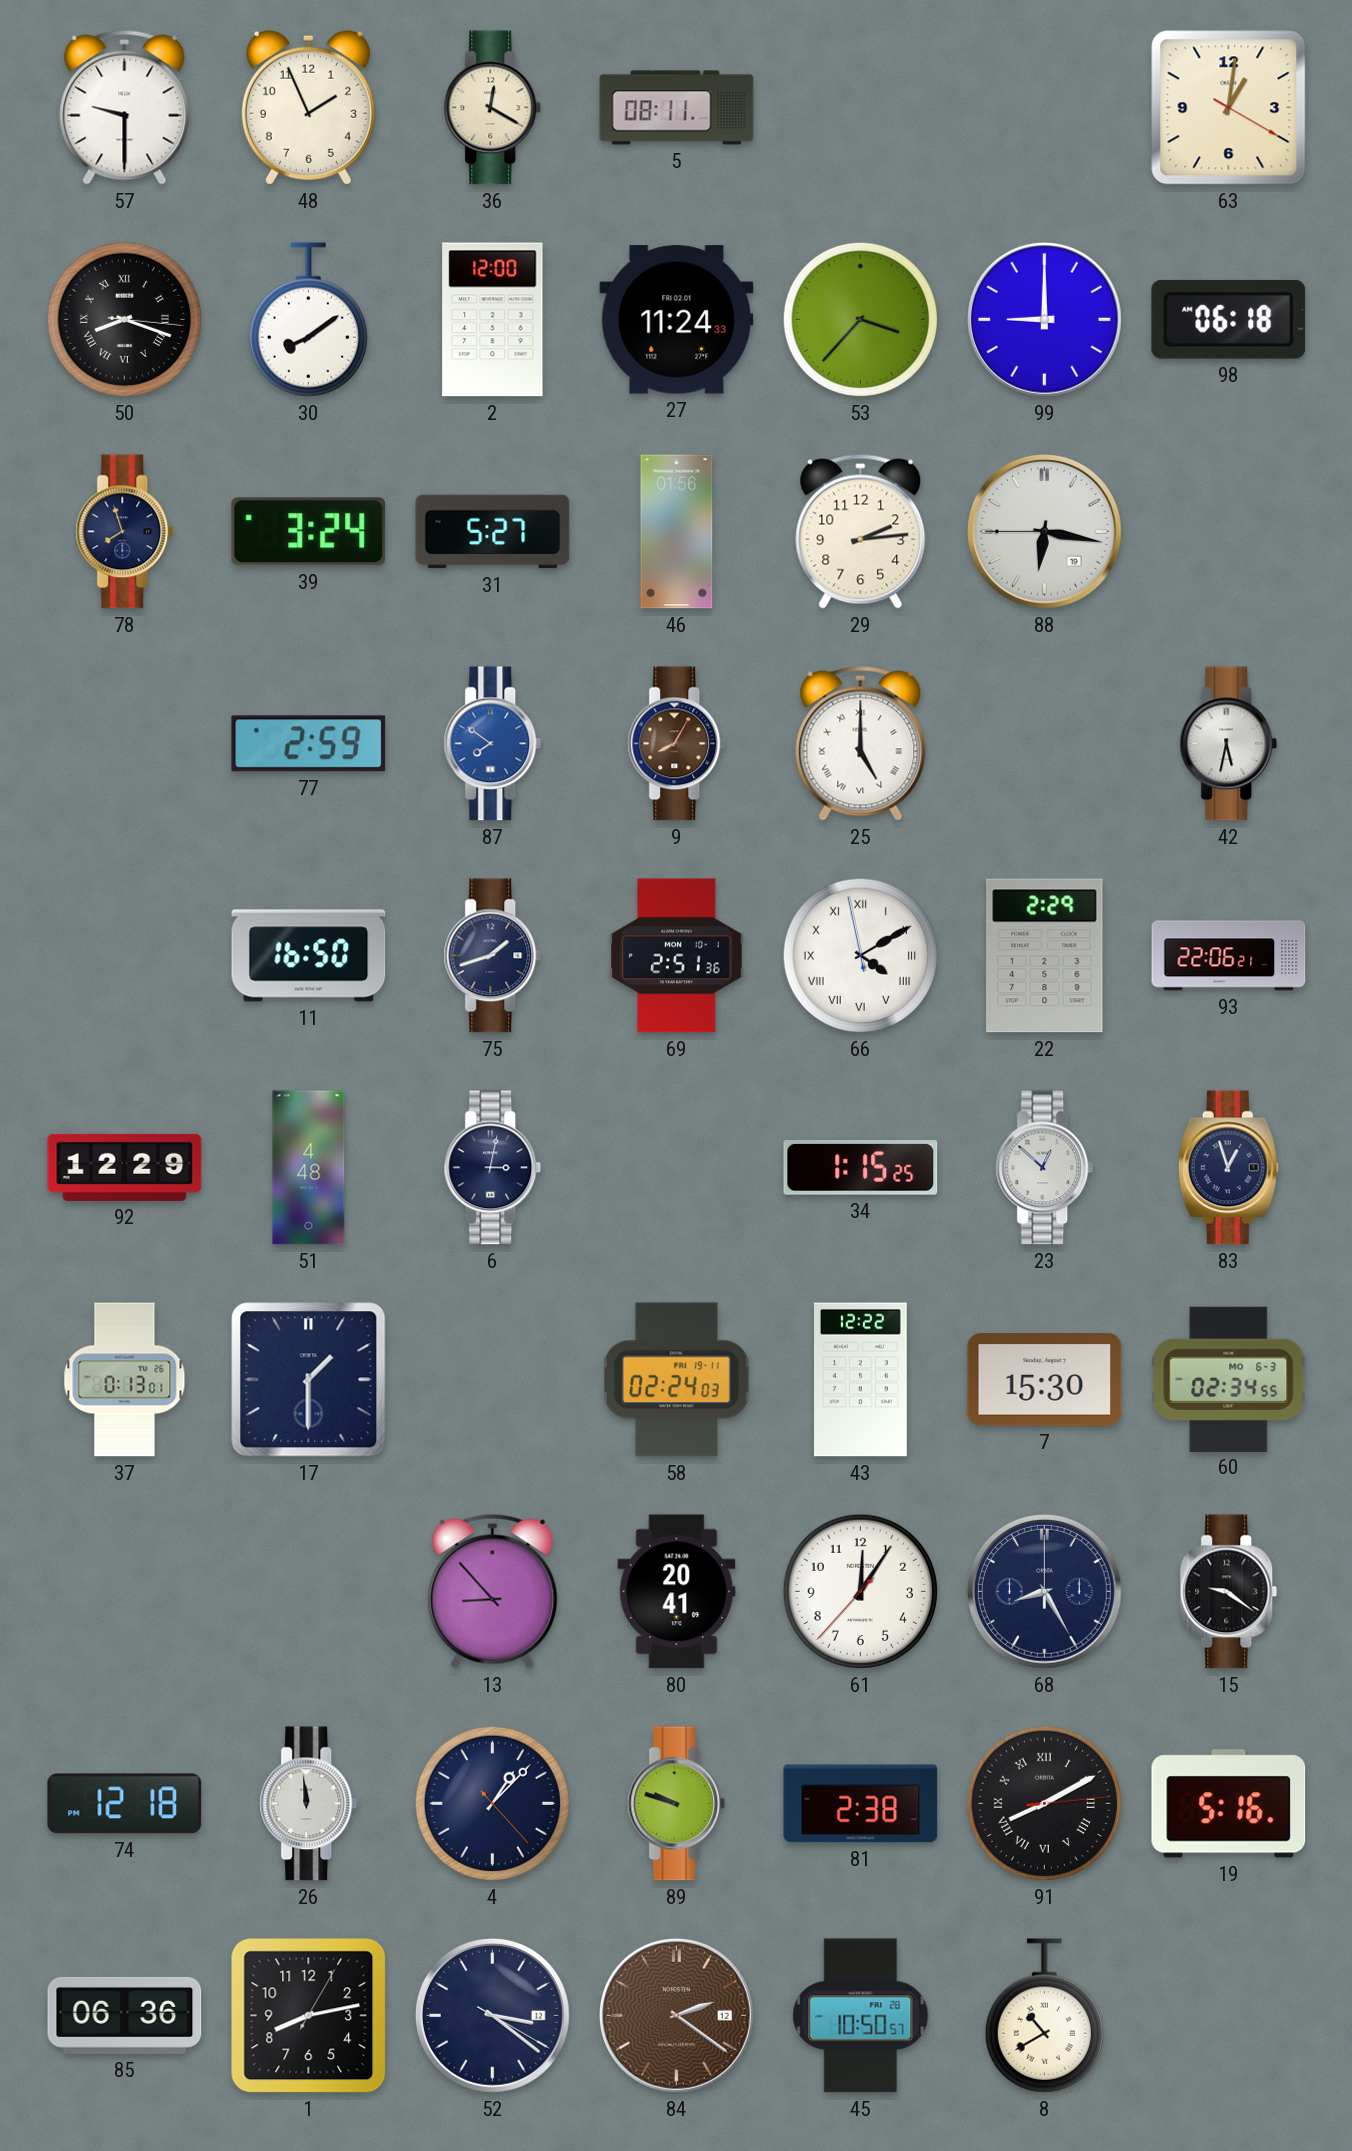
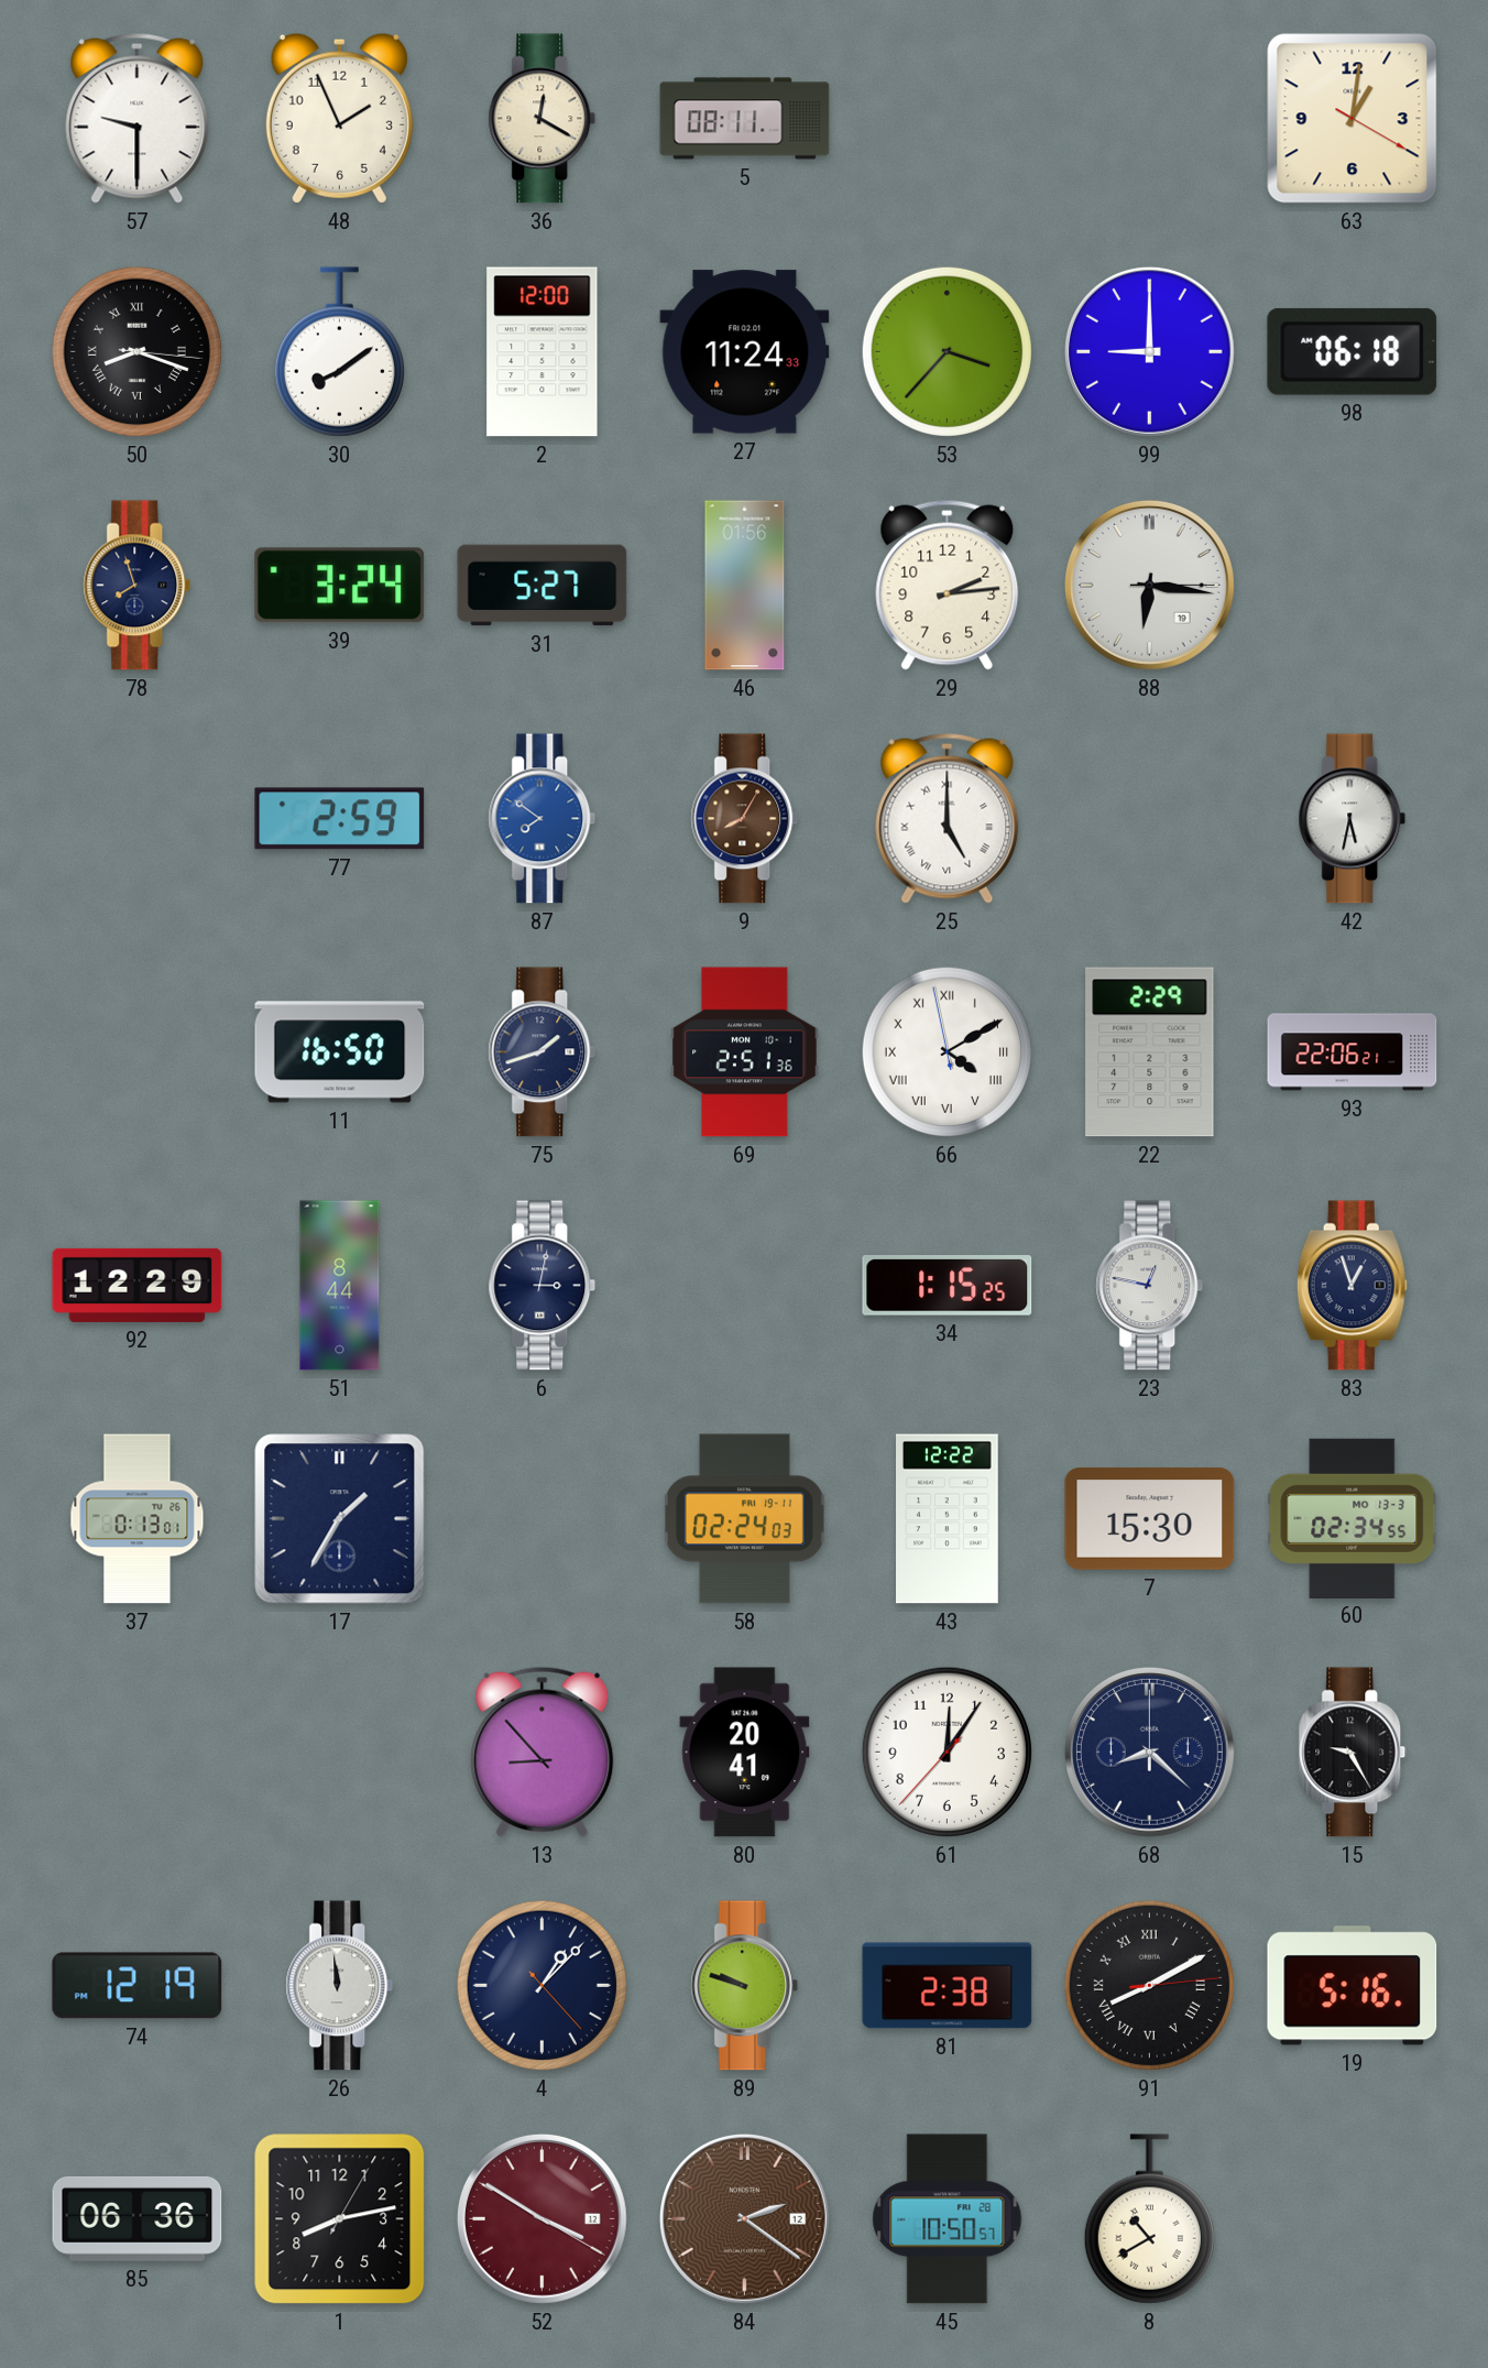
88: 6:16:45 -> 6:16:15
51: 4:48 -> 8:44
23: 12:52 -> 12:47
17: 1:30 -> 1:35
60 date: MO 6-3 -> MO 13-3
68: 8:25 -> 8:22
15: 9:21 -> 9:25
74: 12:18 -> 12:19
52: 3:21 -> 3:50
52 dial: navy -> burgundy
